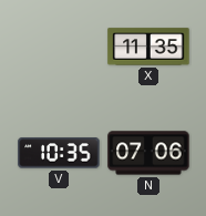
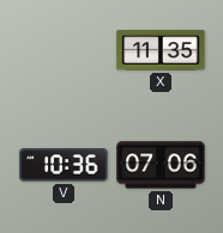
V: 10:35 -> 10:36
